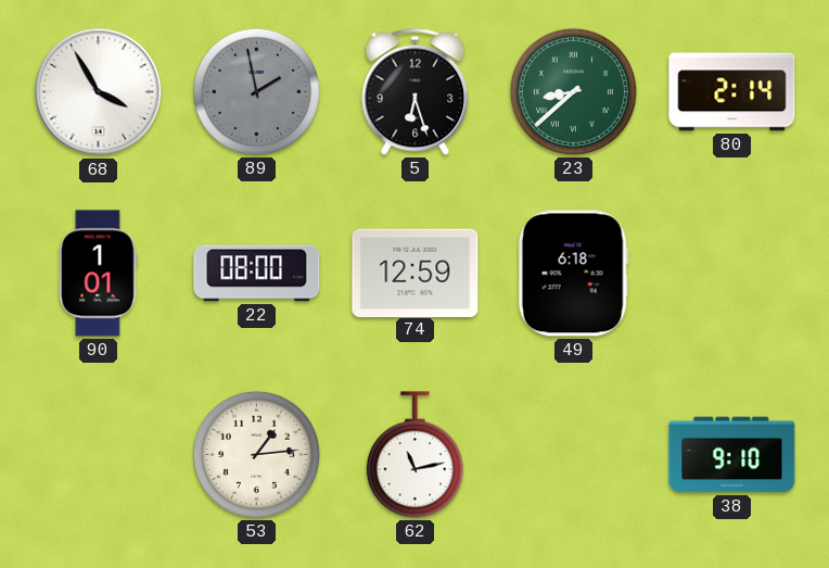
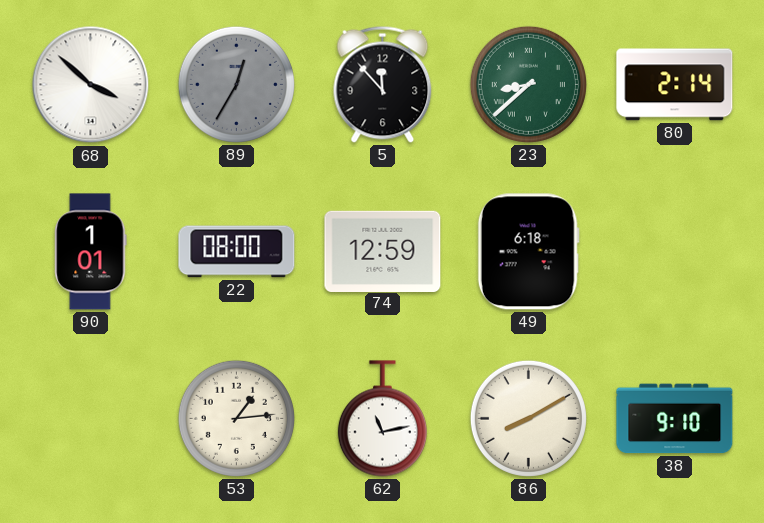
68: 3:55 -> 3:52
89: 1:58 -> 12:35
5: 6:27 -> 11:53
86: none -> 8:10
